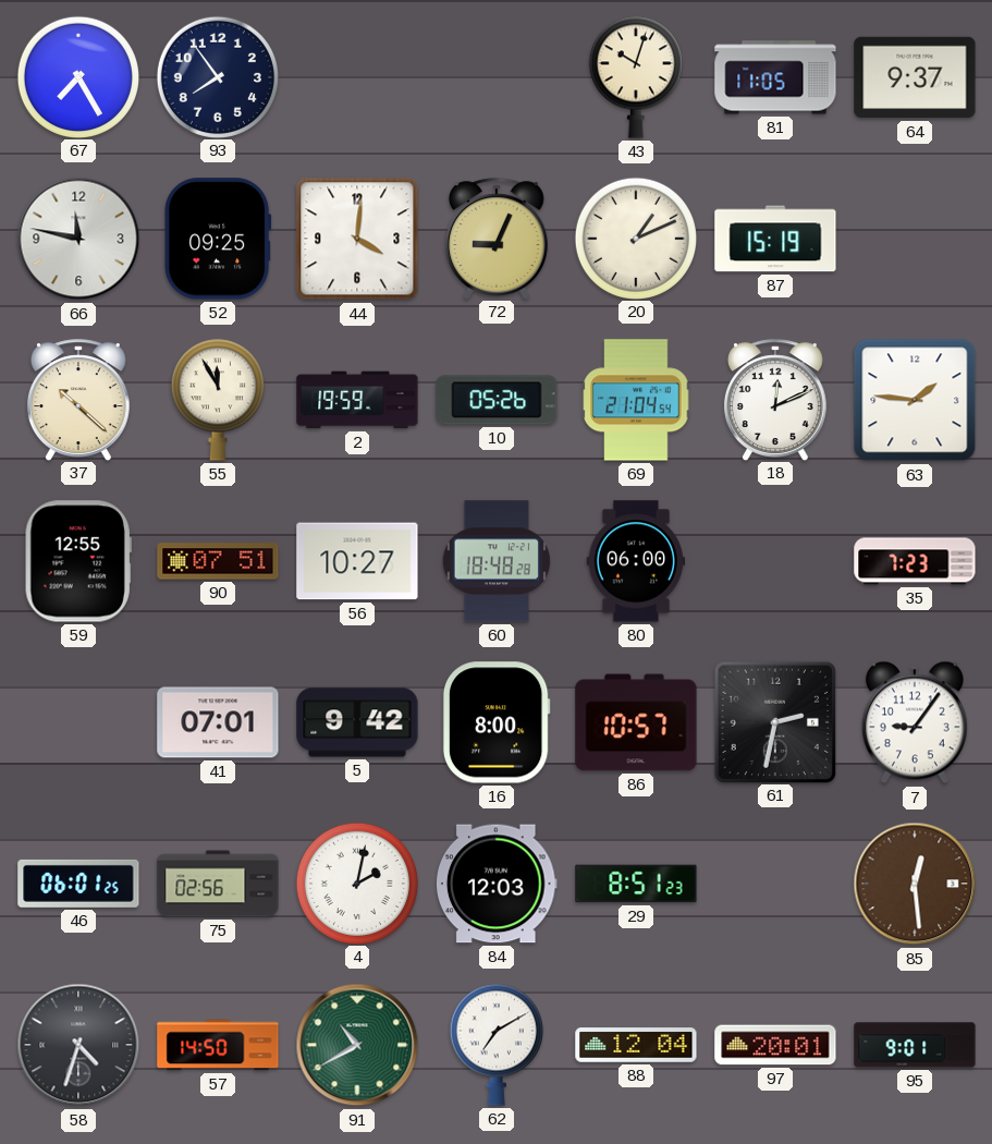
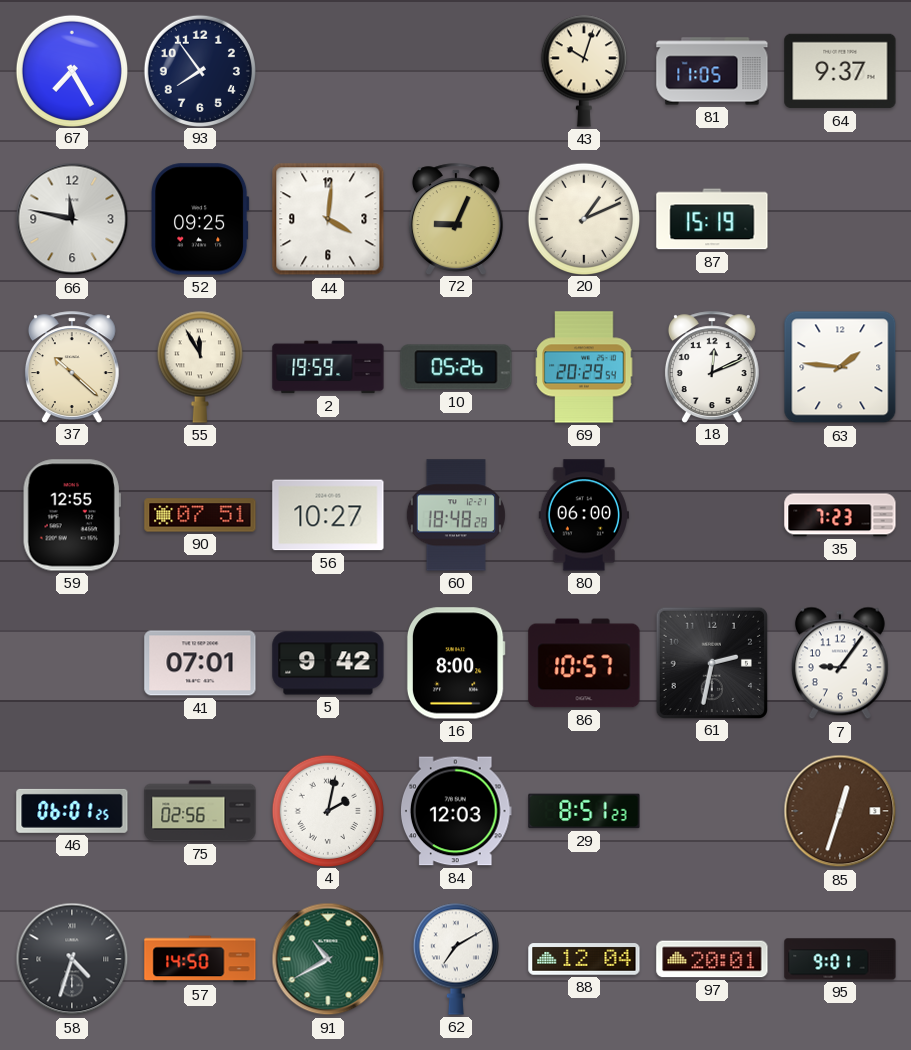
69: 21:04 -> 20:29
85: 12:29 -> 12:33
